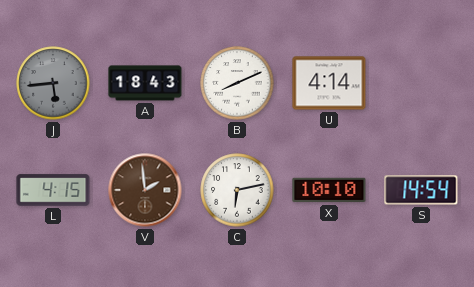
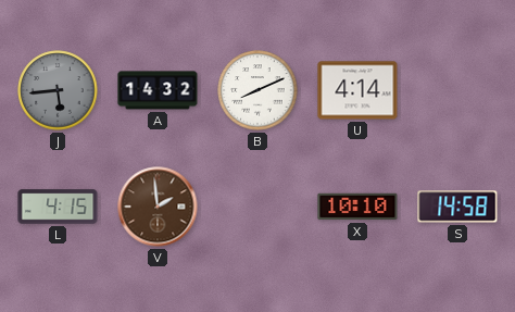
A: 18:43 -> 14:32
C: 6:13 -> none
S: 14:54 -> 14:58
